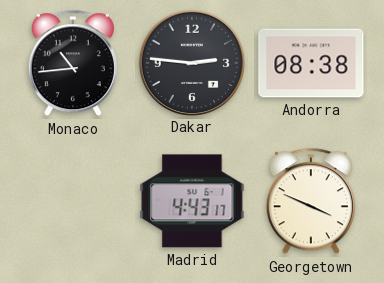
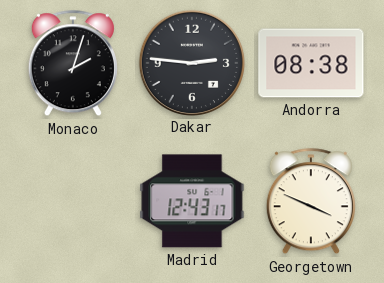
Monaco: 10:44 -> 2:03
Madrid: 4:43 -> 12:43
